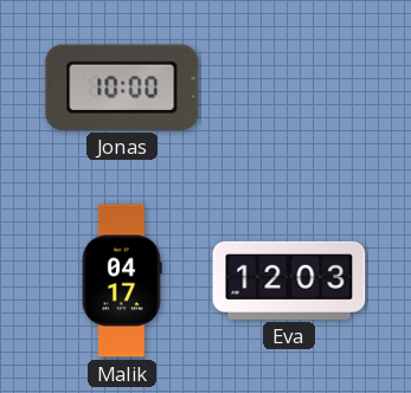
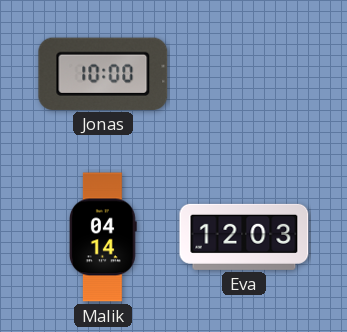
Malik: 04:17 -> 04:14
